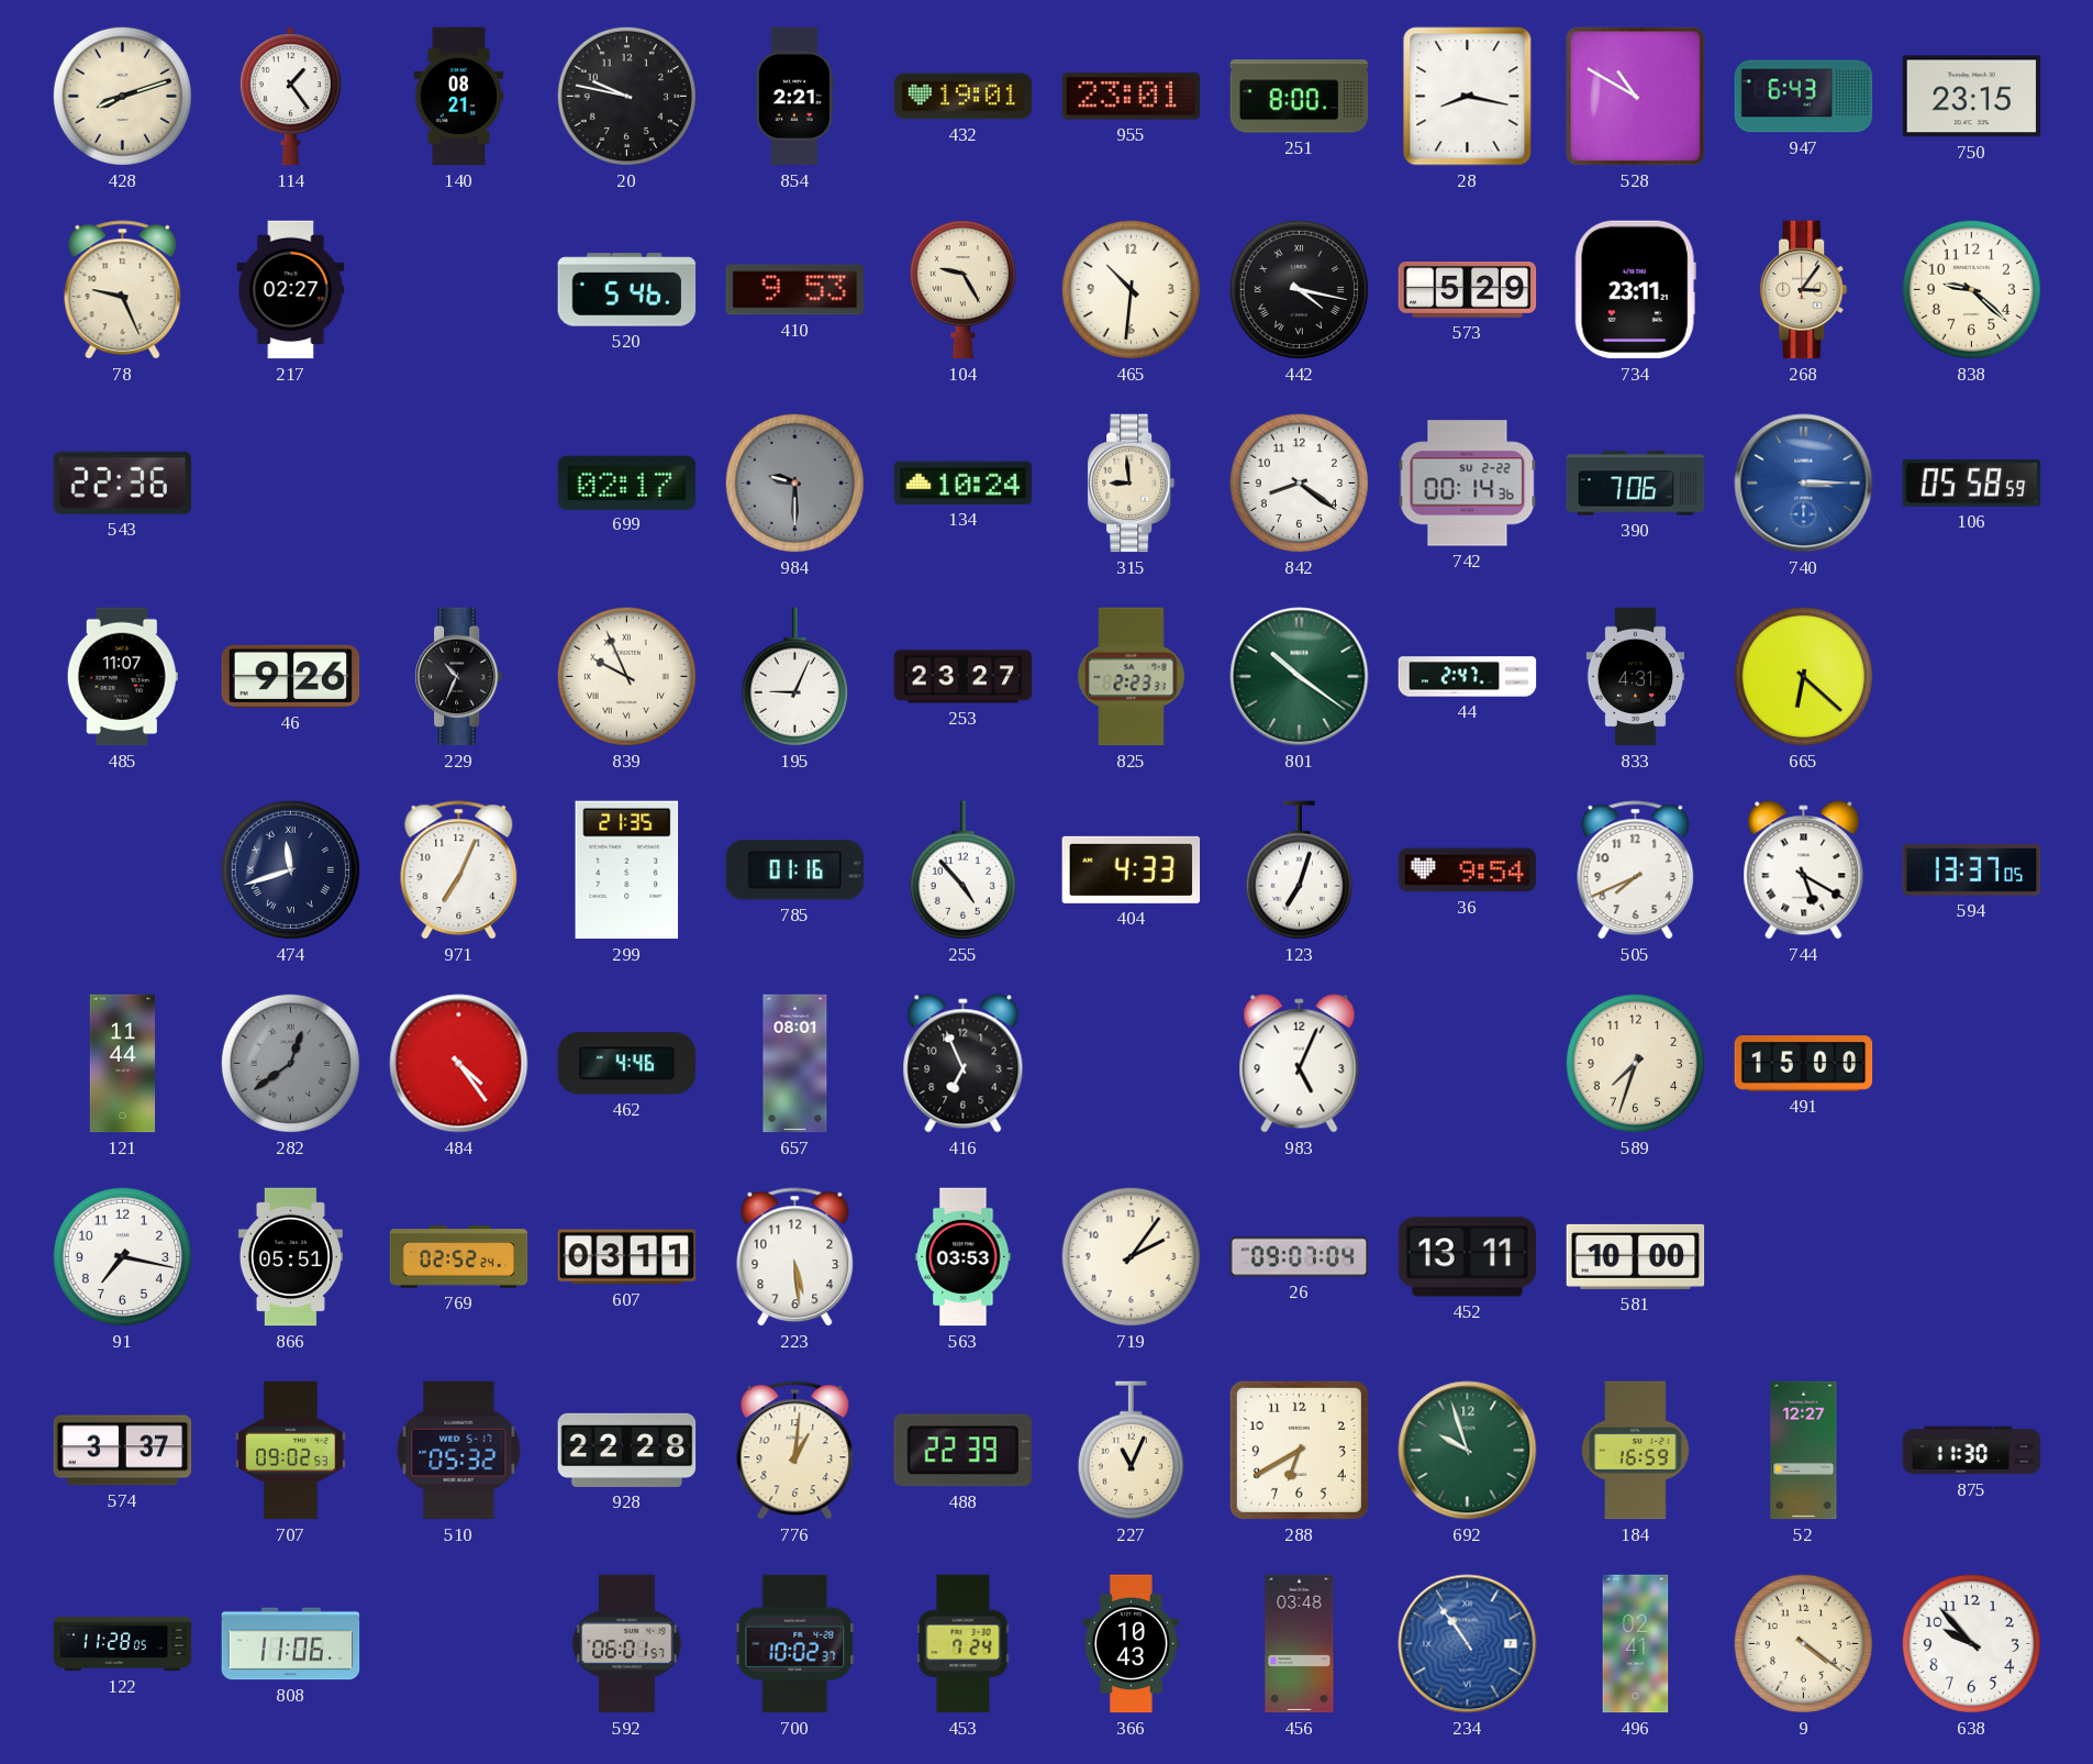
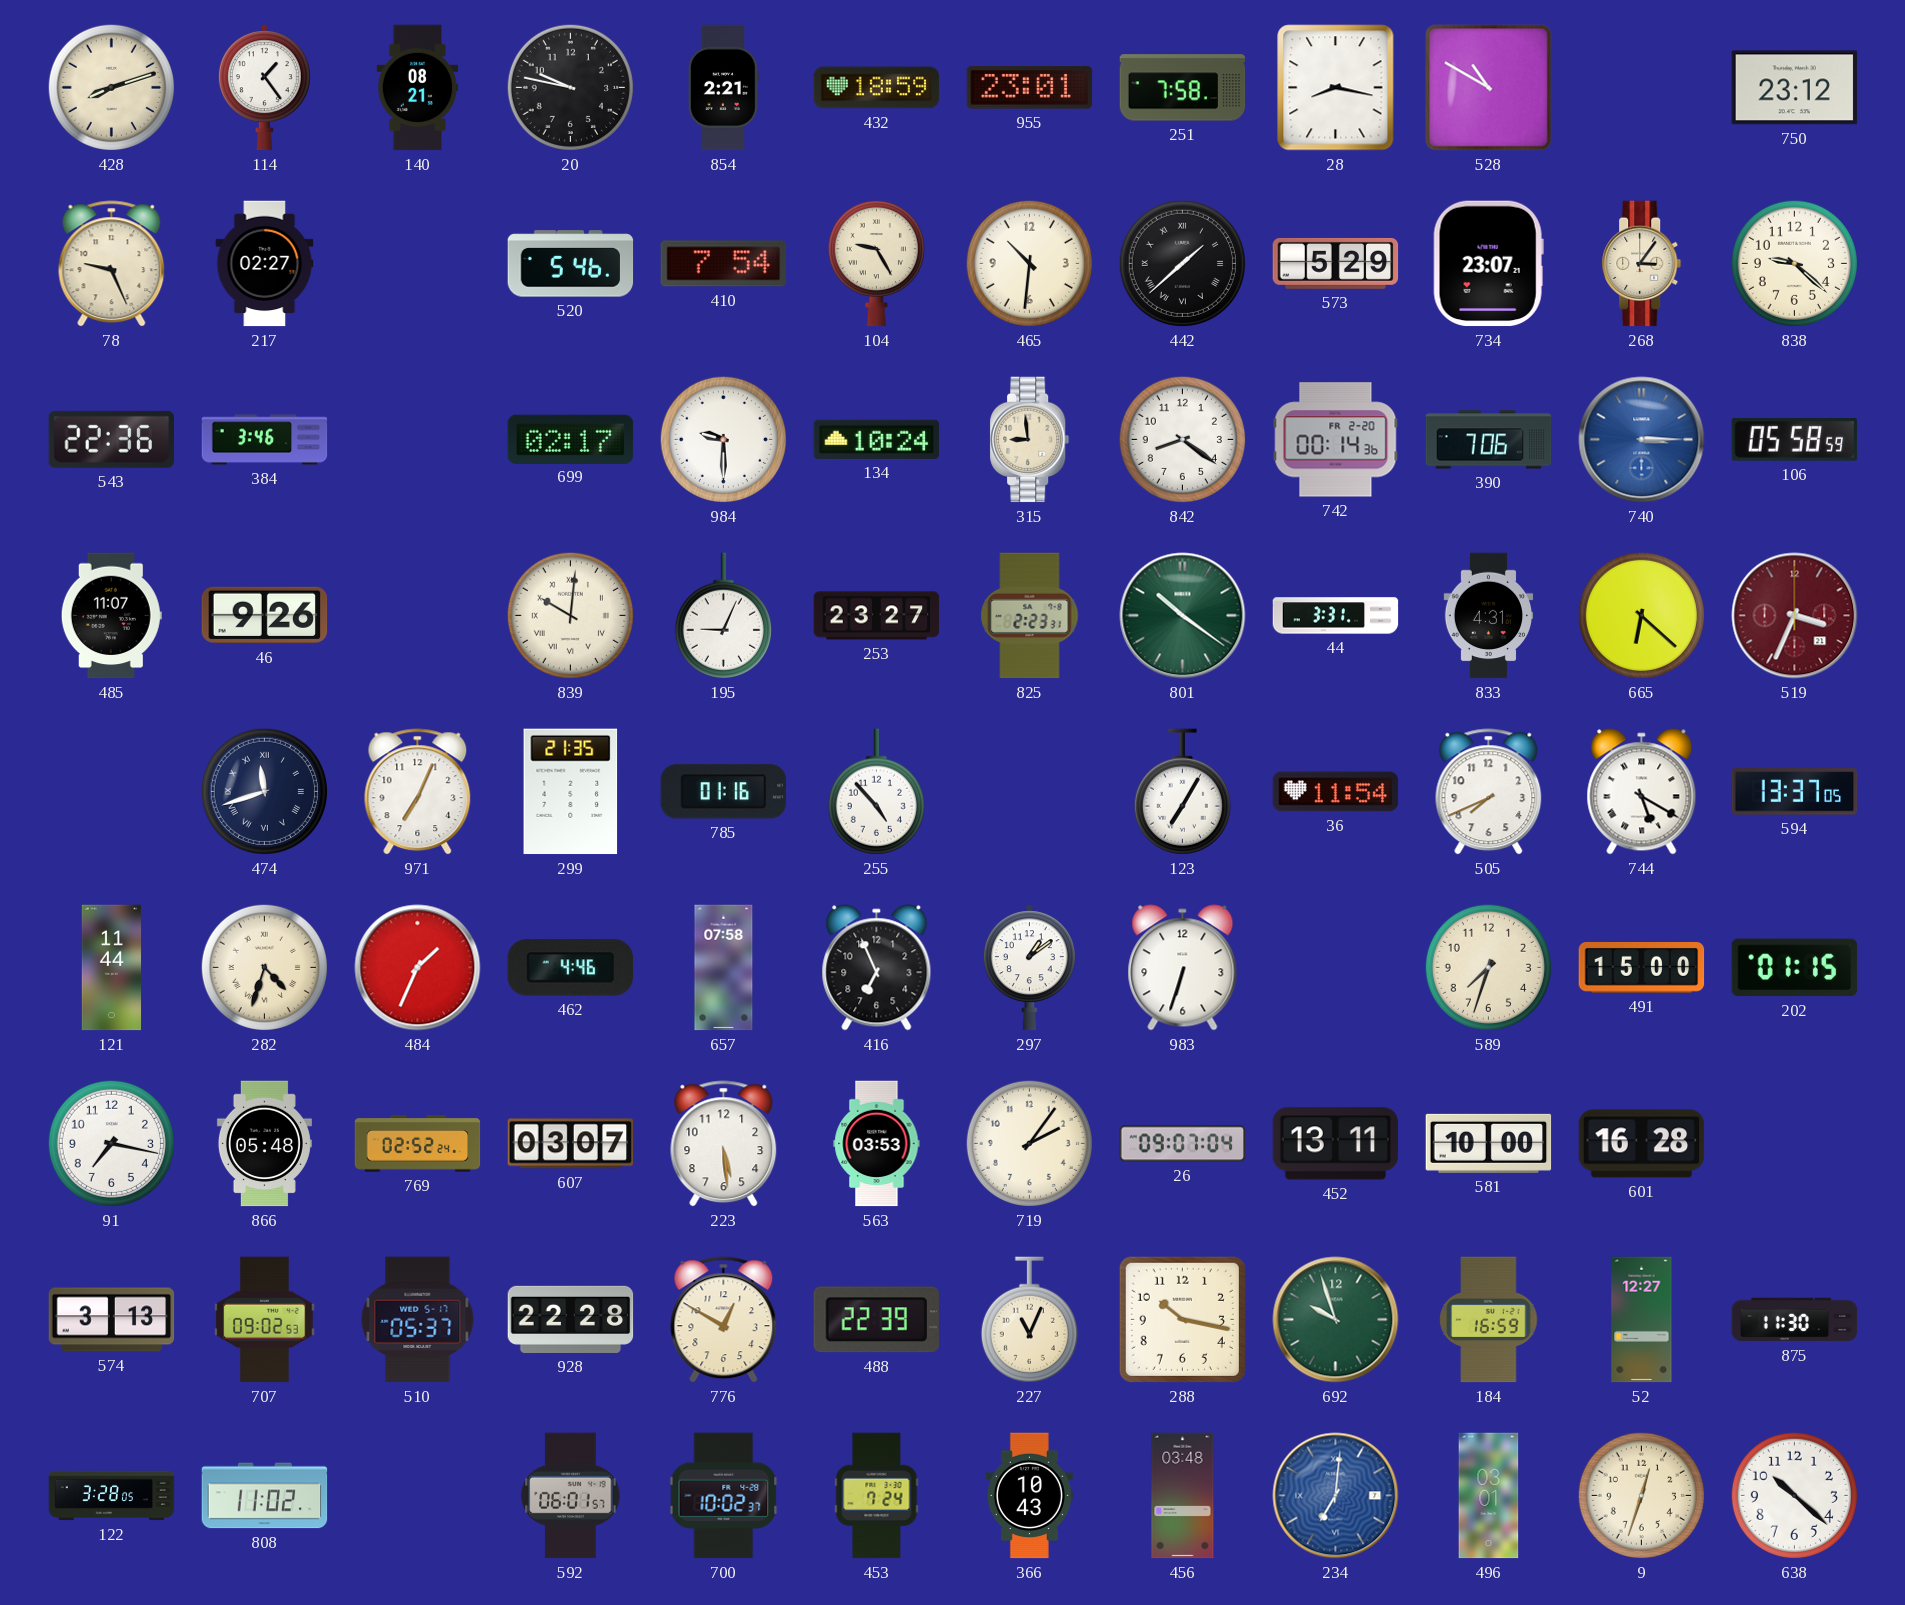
432: 19:01 -> 18:59
251: 8:00 -> 7:58
947: 6:43 -> none
750: 23:15 -> 23:12
410: 9:53 -> 7:54
442: 4:17 -> 1:38
734: 23:11 -> 23:07
384: none -> 3:46
984 dial: grey -> white
742 date: SU 2-22 -> FR 2-20
229: 10:34 -> none
839: 9:56 -> 10:01
44: 2:47 -> 3:31
519: none -> 3:34
404: 4:33 -> none
123: 7:03 -> 7:05
36: 9:54 -> 11:54
282: 12:39 -> 4:33
282 dial: grey -> cream
484: 4:24 -> 1:34
657: 08:01 -> 07:58
297: none -> 1:09
983: 5:04 -> 6:33
202: none -> 01:15
866: 05:51 -> 05:48
607: 03:11 -> 03:07
601: none -> 16:28
574: 3:37 -> 3:13
510: 05:32 -> 05:37
776: 1:01 -> 12:50
288: 6:40 -> 10:17
122: 11:28 -> 3:28
808: 11:06 -> 11:02
234: 10:54 -> 7:01
496: 02:41 -> 03:01
9: 4:21 -> 12:33
638: 9:53 -> 10:22
